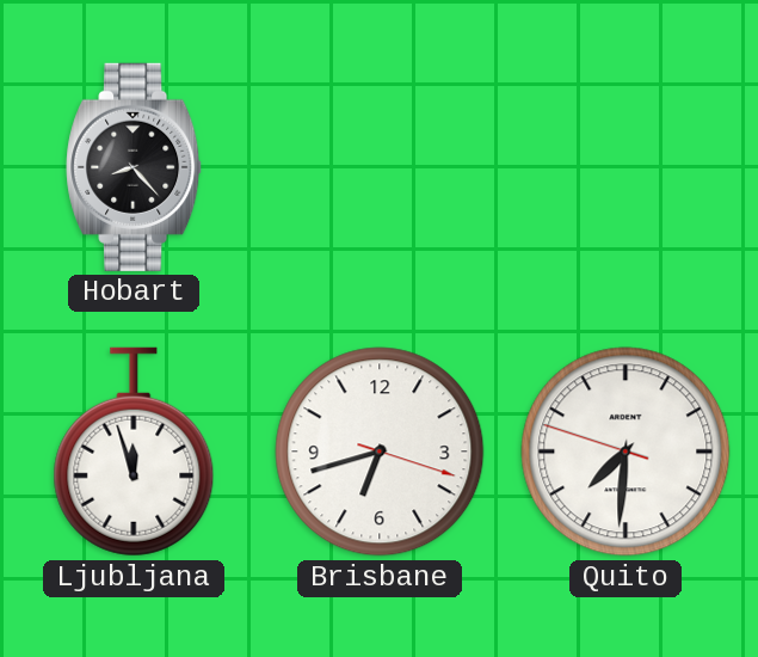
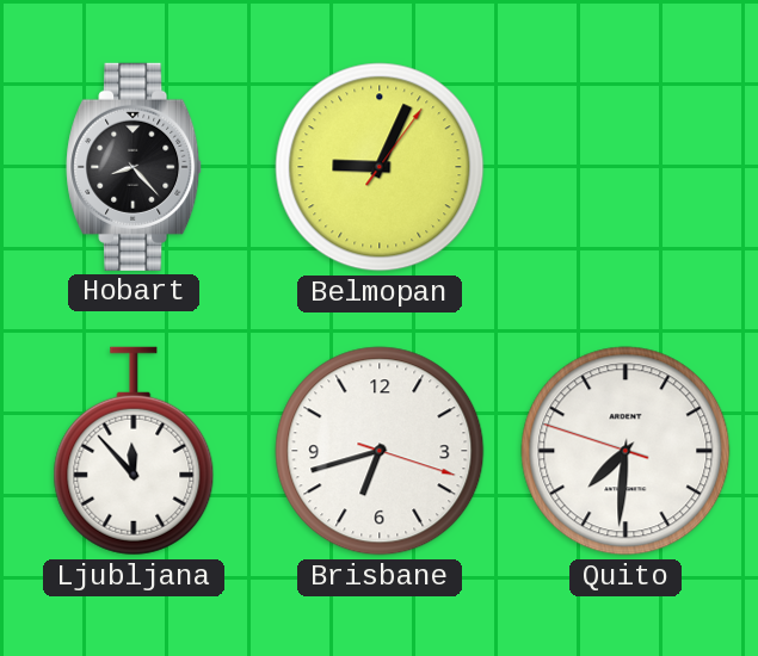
Belmopan: none -> 9:04
Ljubljana: 11:57 -> 11:53
